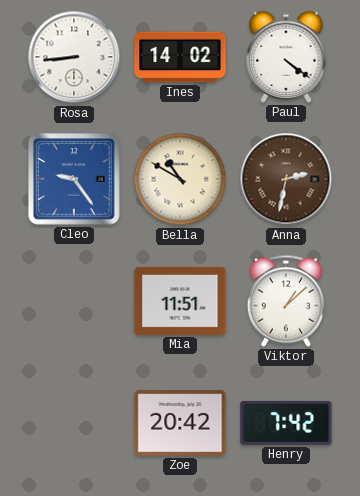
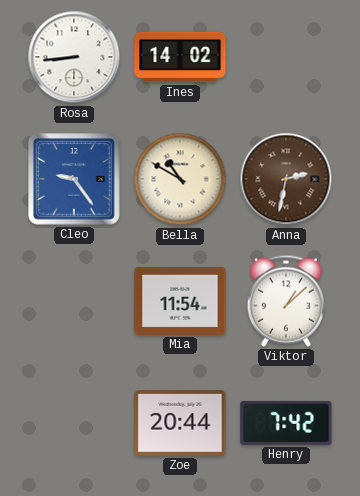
Paul: 4:21 -> none
Mia: 11:51 -> 11:54
Zoe: 20:42 -> 20:44
